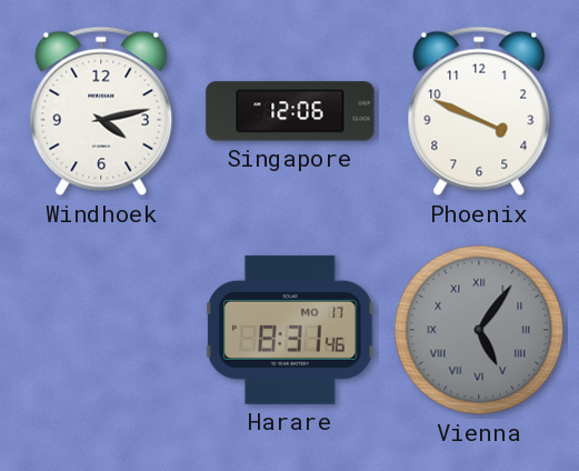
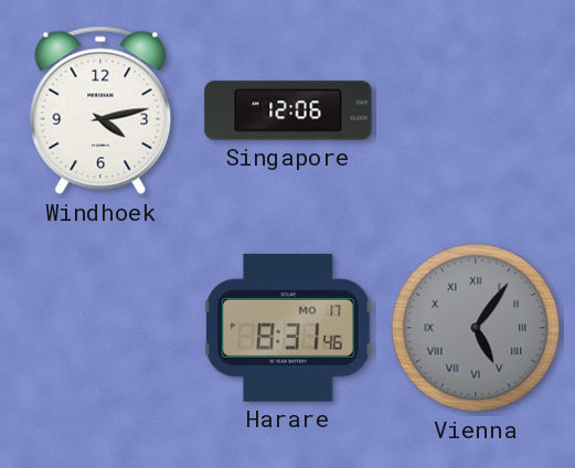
Phoenix: 3:49 -> none
